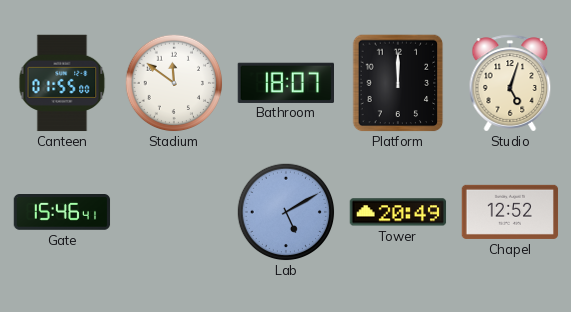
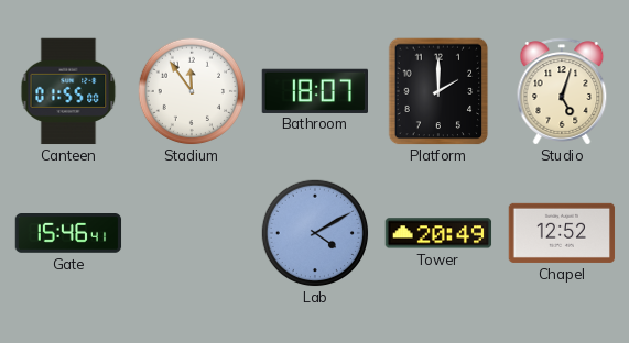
Stadium: 11:51 -> 11:54
Platform: 12:00 -> 2:00
Lab: 5:10 -> 4:10
